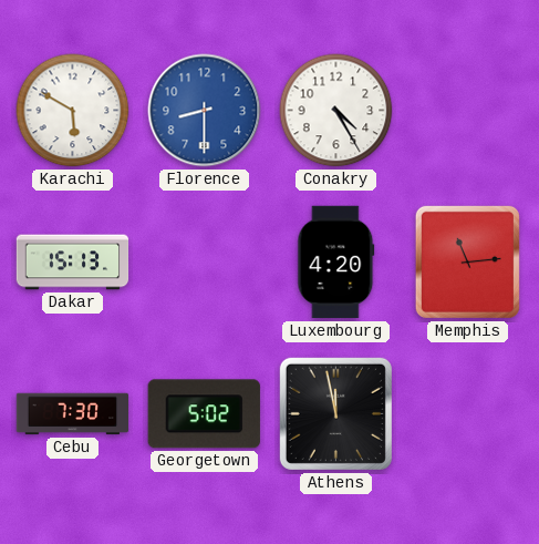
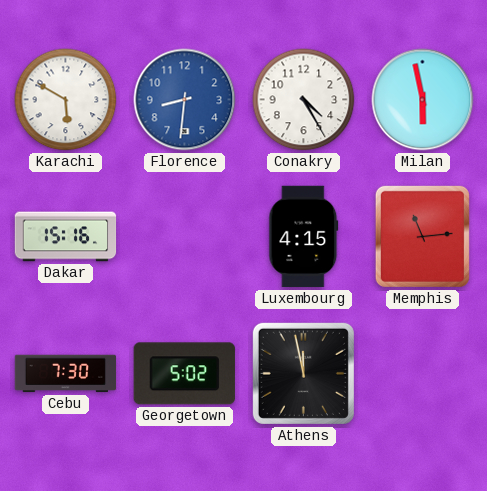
Florence: 8:30 -> 8:31
Milan: none -> 5:58
Dakar: 15:13 -> 15:16
Luxembourg: 4:20 -> 4:15
